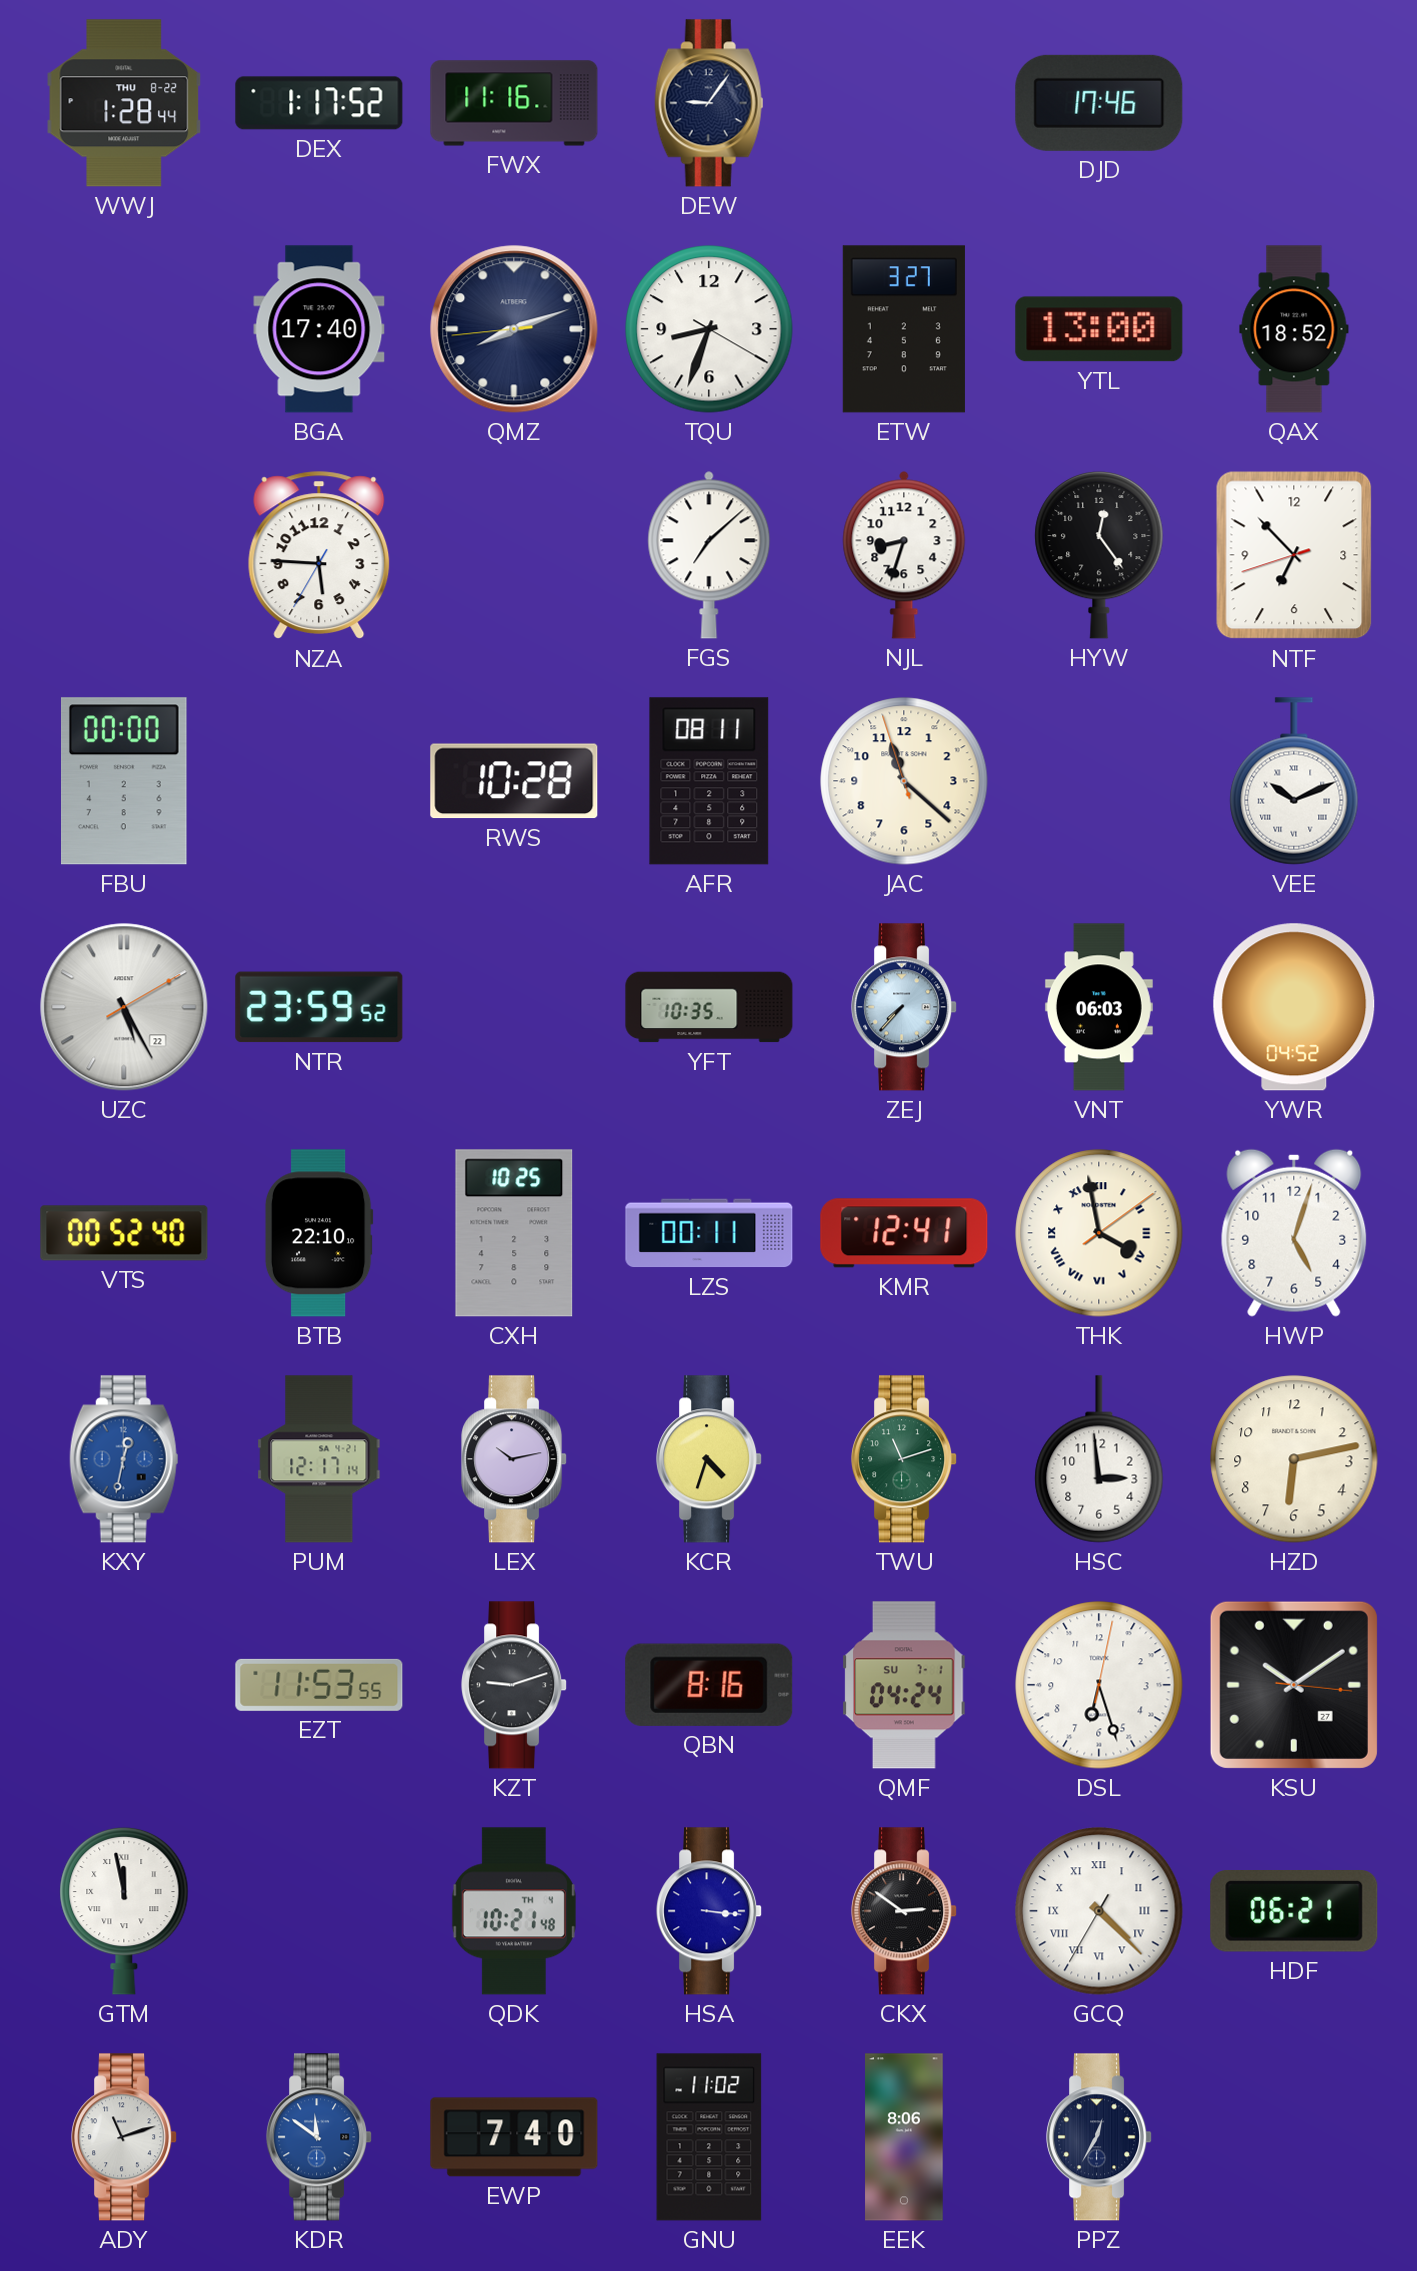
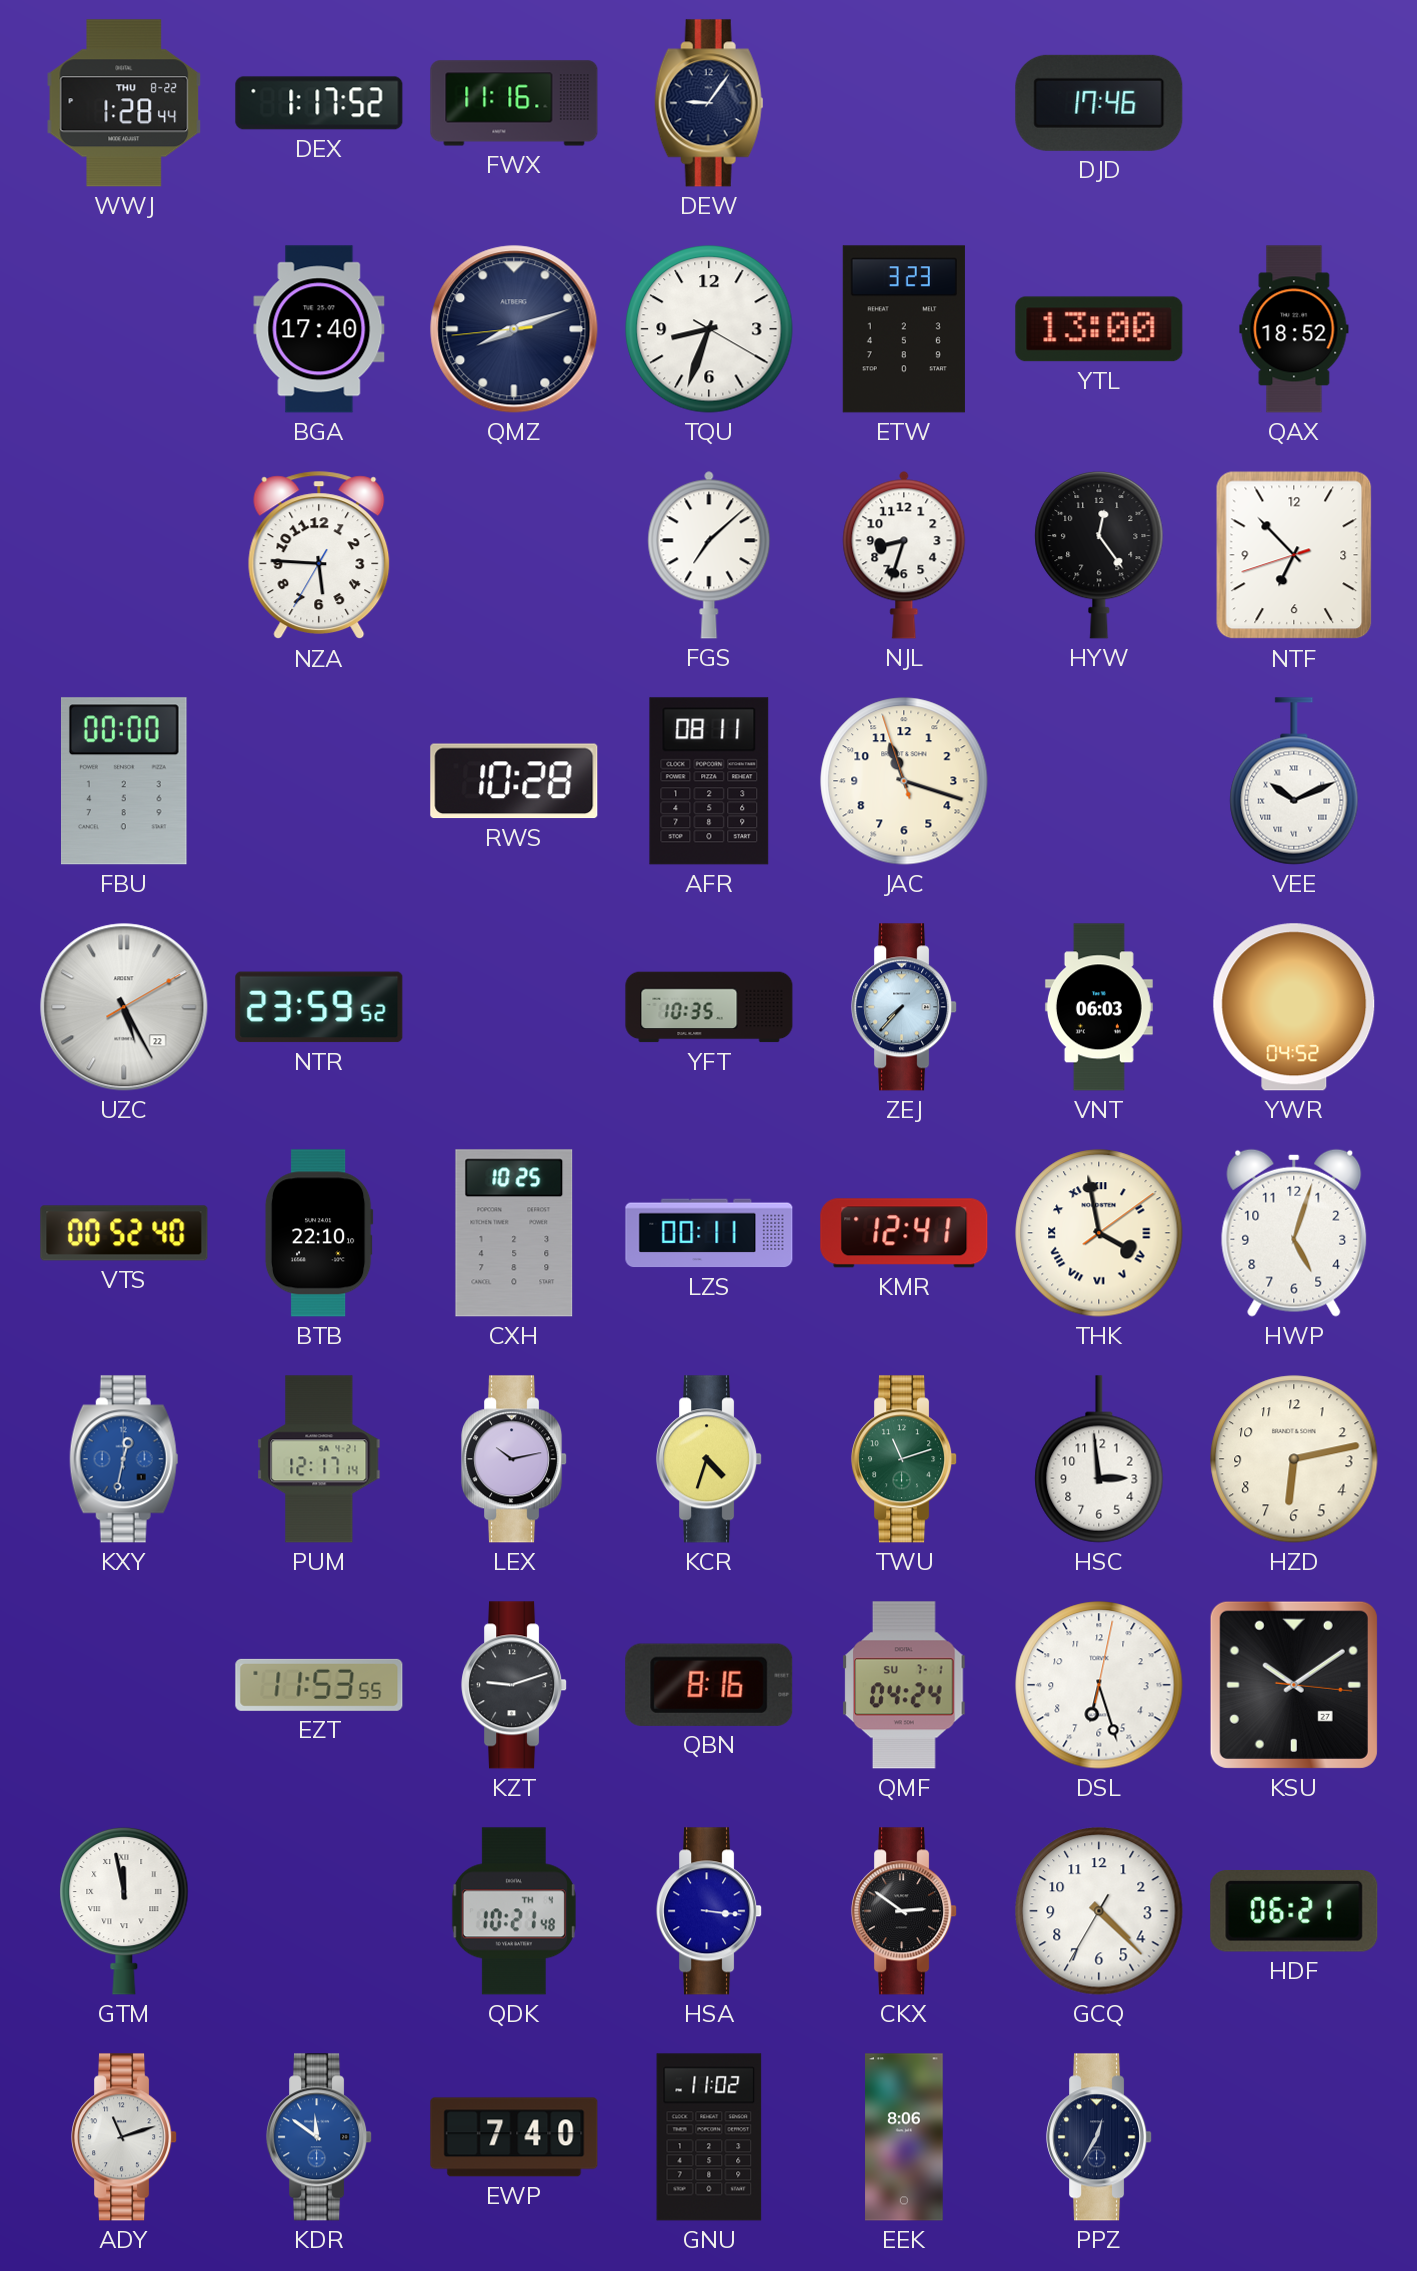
ETW: 3:27 -> 3:23
JAC: 11:21 -> 11:17
GCQ numerals: Roman -> Arabic
